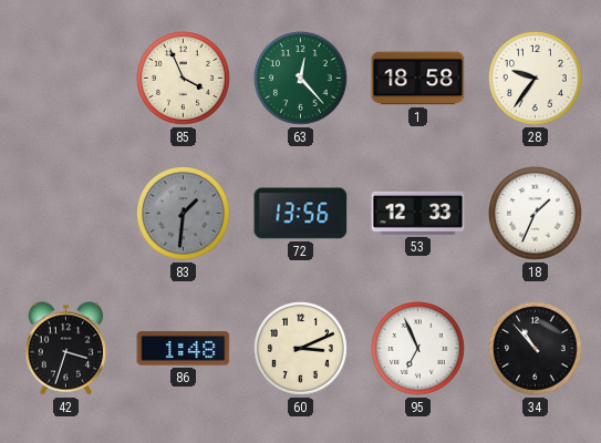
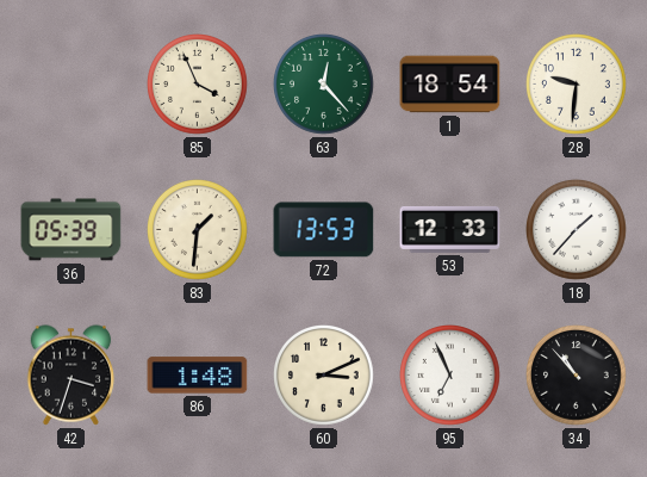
1: 18:58 -> 18:54
28: 9:36 -> 9:31
36: none -> 05:39
83 dial: grey -> cream
72: 13:56 -> 13:53
18: 1:34 -> 1:37
